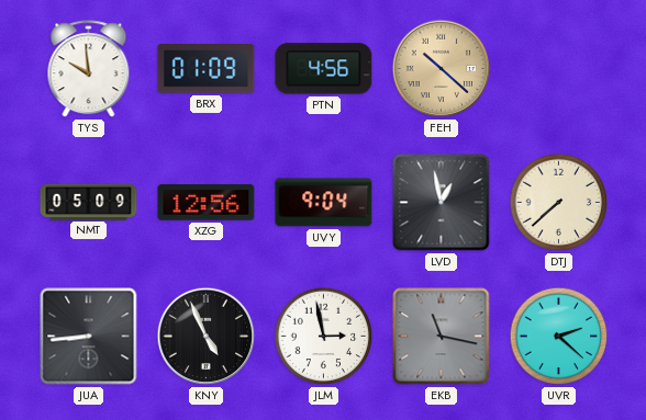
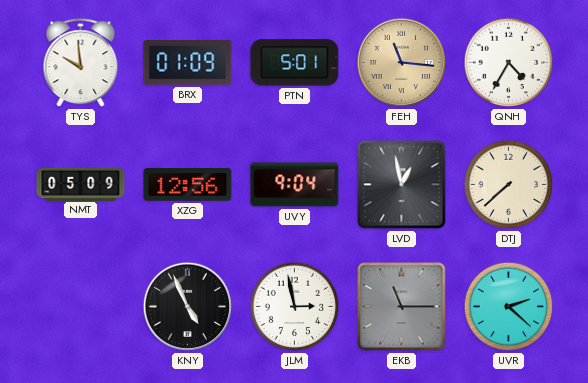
PTN: 4:56 -> 5:01
FEH: 10:22 -> 11:16
QNH: none -> 4:35
JUA: 8:44 -> none
EKB: 11:17 -> 11:15
